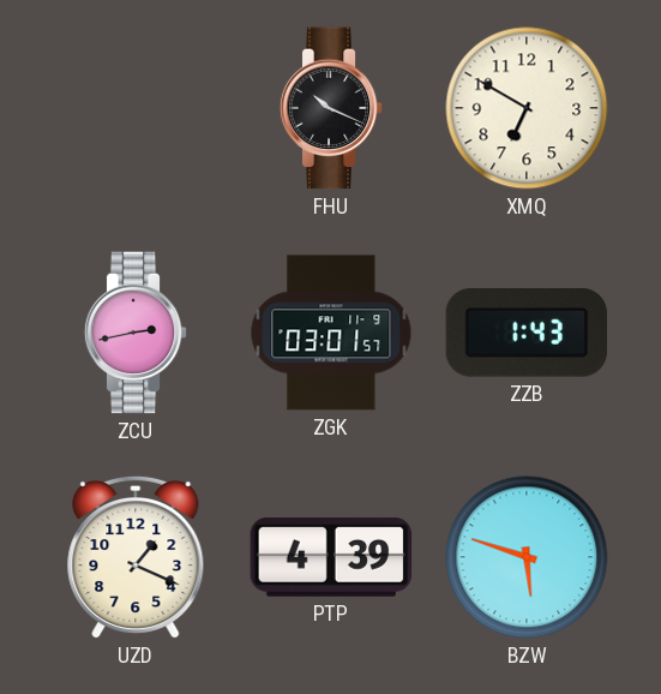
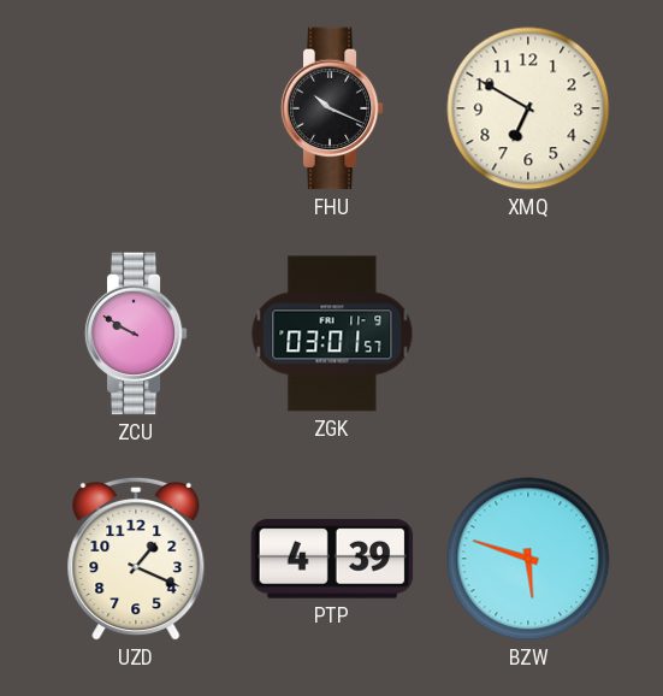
ZCU: 2:43 -> 9:50
ZZB: 1:43 -> none
